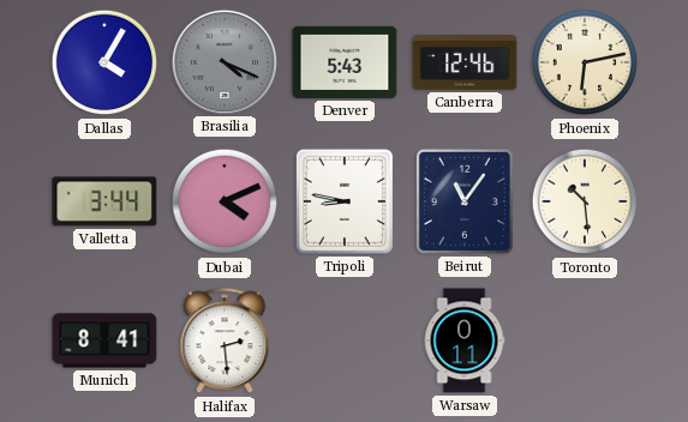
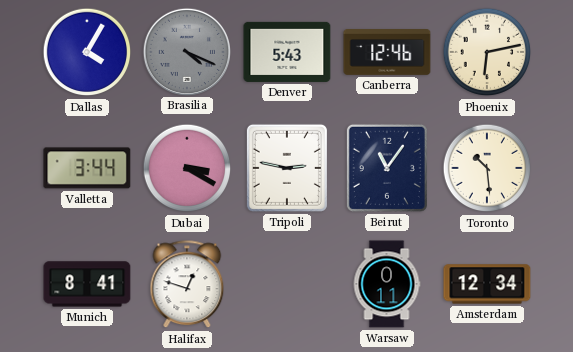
Dubai: 4:11 -> 3:20
Tripoli: 8:47 -> 2:47
Halifax: 2:29 -> 12:48
Amsterdam: none -> 12:34
